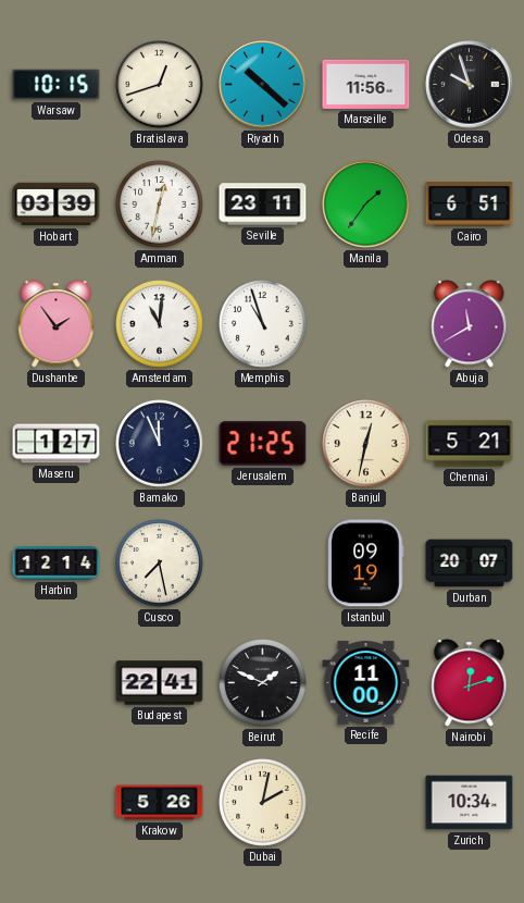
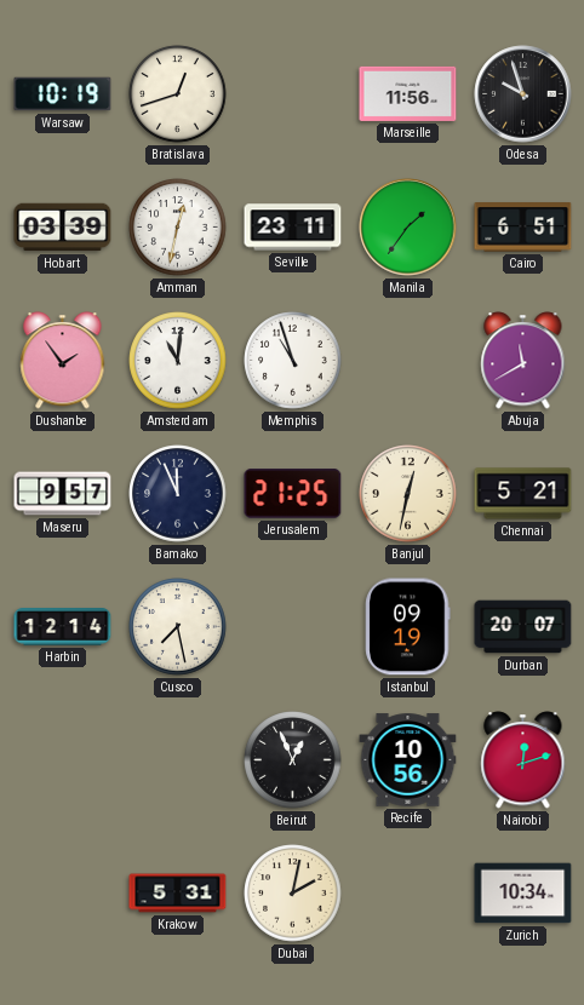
Warsaw: 10:15 -> 10:19
Riyadh: 10:22 -> none
Maseru: 1:27 -> 9:57
Budapest: 22:41 -> none
Beirut: 1:49 -> 12:56
Recife: 11:00 -> 10:56
Krakow: 5:26 -> 5:31
